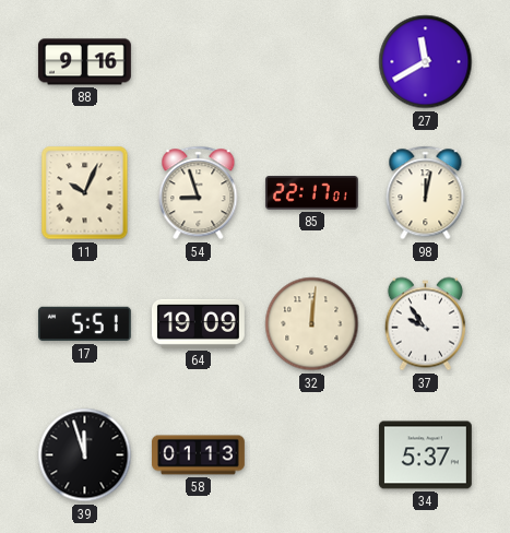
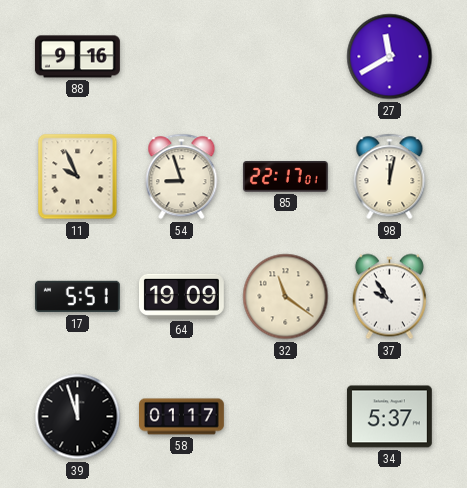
11: 10:04 -> 9:56
32: 12:01 -> 11:21
58: 01:13 -> 01:17
